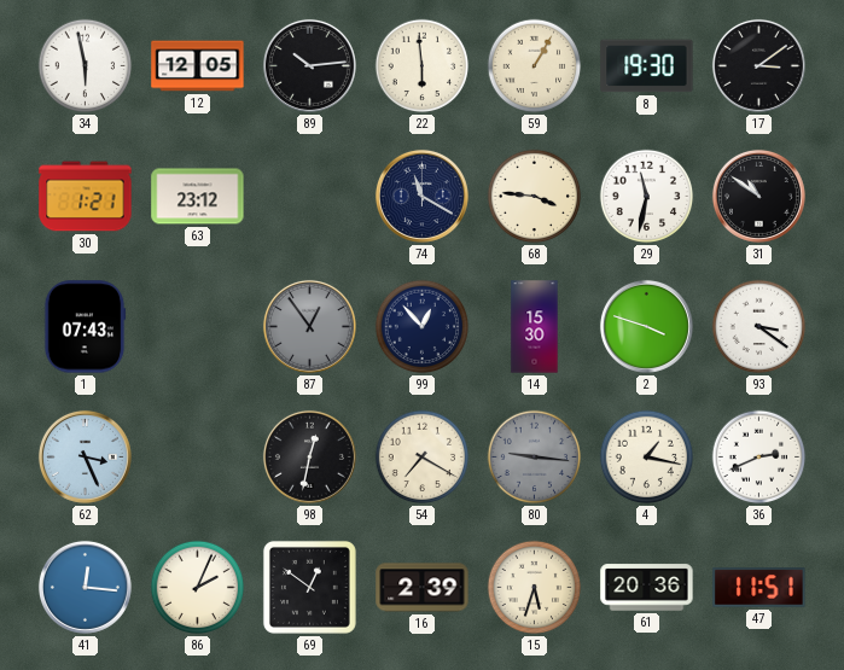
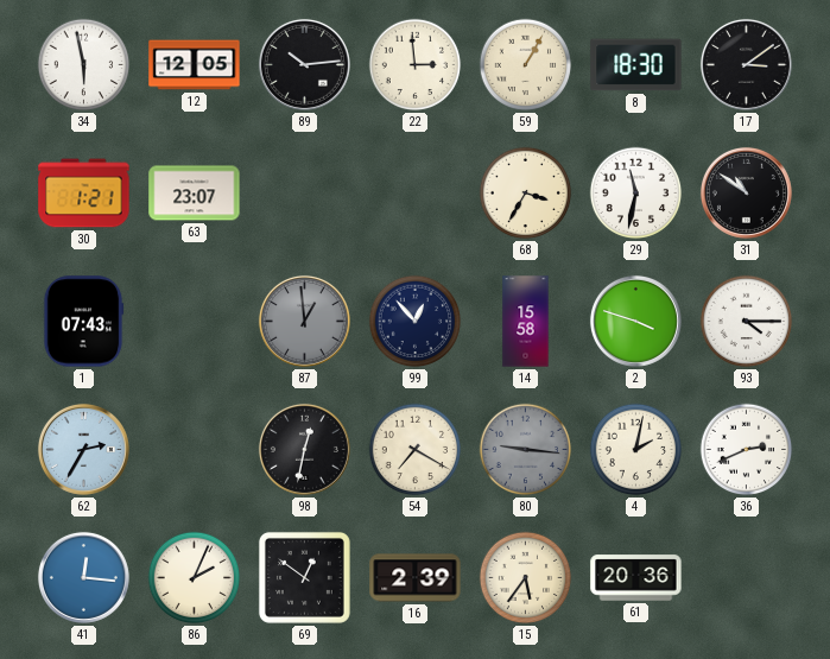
22: 5:59 -> 2:59
8: 19:30 -> 18:30
63: 23:12 -> 23:07
74: 11:20 -> none
68: 3:46 -> 3:35
87: 12:54 -> 12:59
14: 15:30 -> 15:58
93: 3:21 -> 4:15
62: 3:26 -> 2:35
4: 1:17 -> 2:02
15: 5:33 -> 5:36
47: 11:51 -> none
